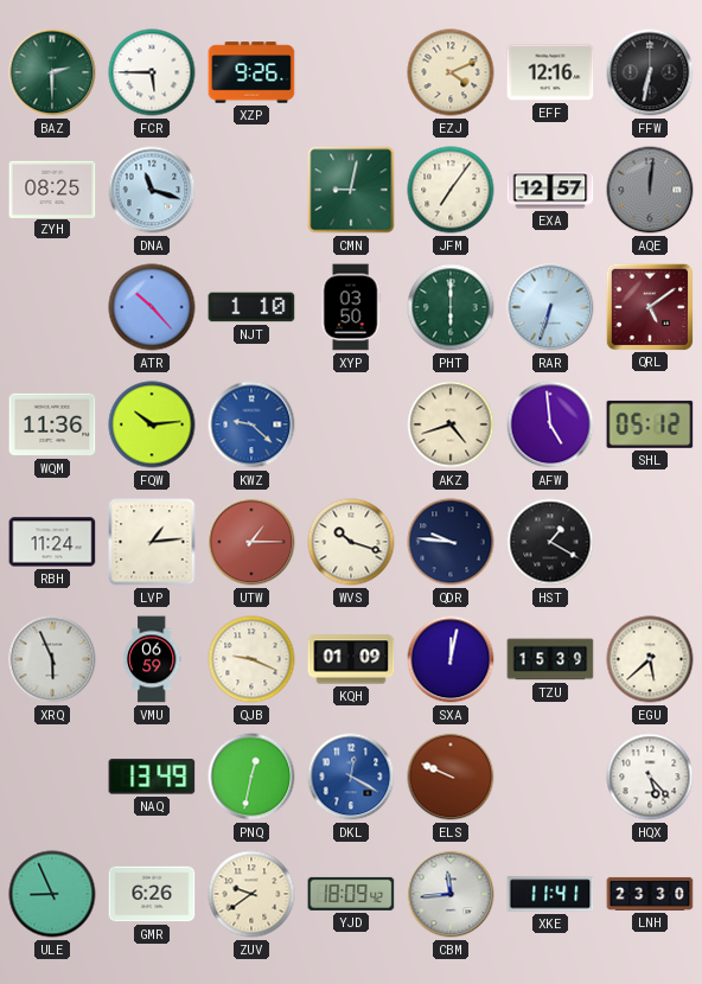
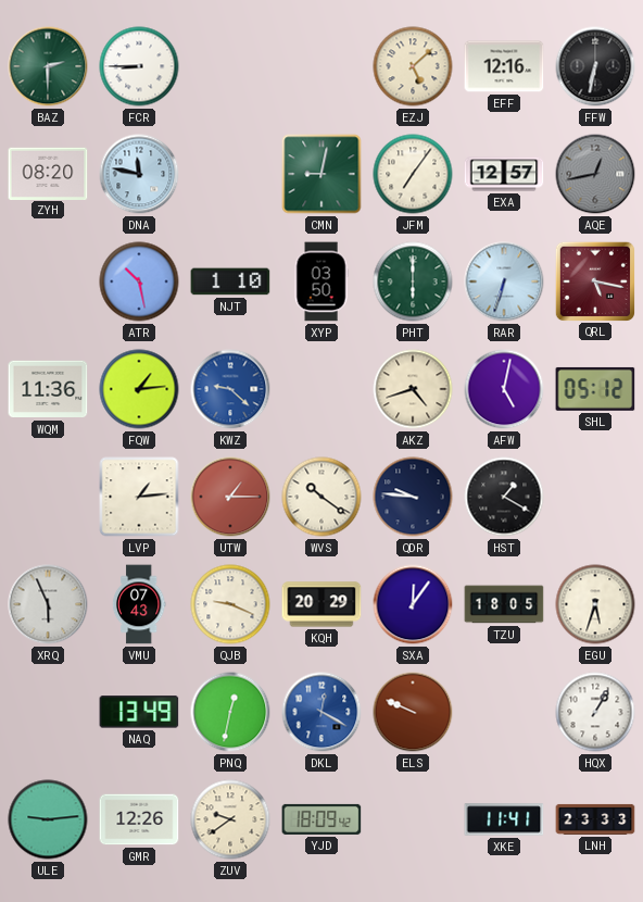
FCR: 5:45 -> 8:45
XZP: 9:26 -> none
EZJ: 4:11 -> 5:08
ZYH: 08:25 -> 08:20
DNA: 11:18 -> 11:47
AQE: 12:01 -> 12:43
ATR: 10:23 -> 10:28
QRL: 5:09 -> 5:17
FQW: 10:14 -> 1:14
AFW: 4:59 -> 5:02
RBH: 11:24 -> none
WVS: 10:18 -> 10:21
VMU: 06:59 -> 07:43
KQH: 01:09 -> 20:29
SXA: 12:02 -> 12:06
TZU: 15:39 -> 18:05
EGU: 5:38 -> 5:33
HQX: 5:23 -> 1:05
ULE: 8:56 -> 9:14
GMR: 6:26 -> 12:26
CBM: 11:44 -> none
LNH: 23:30 -> 23:33
